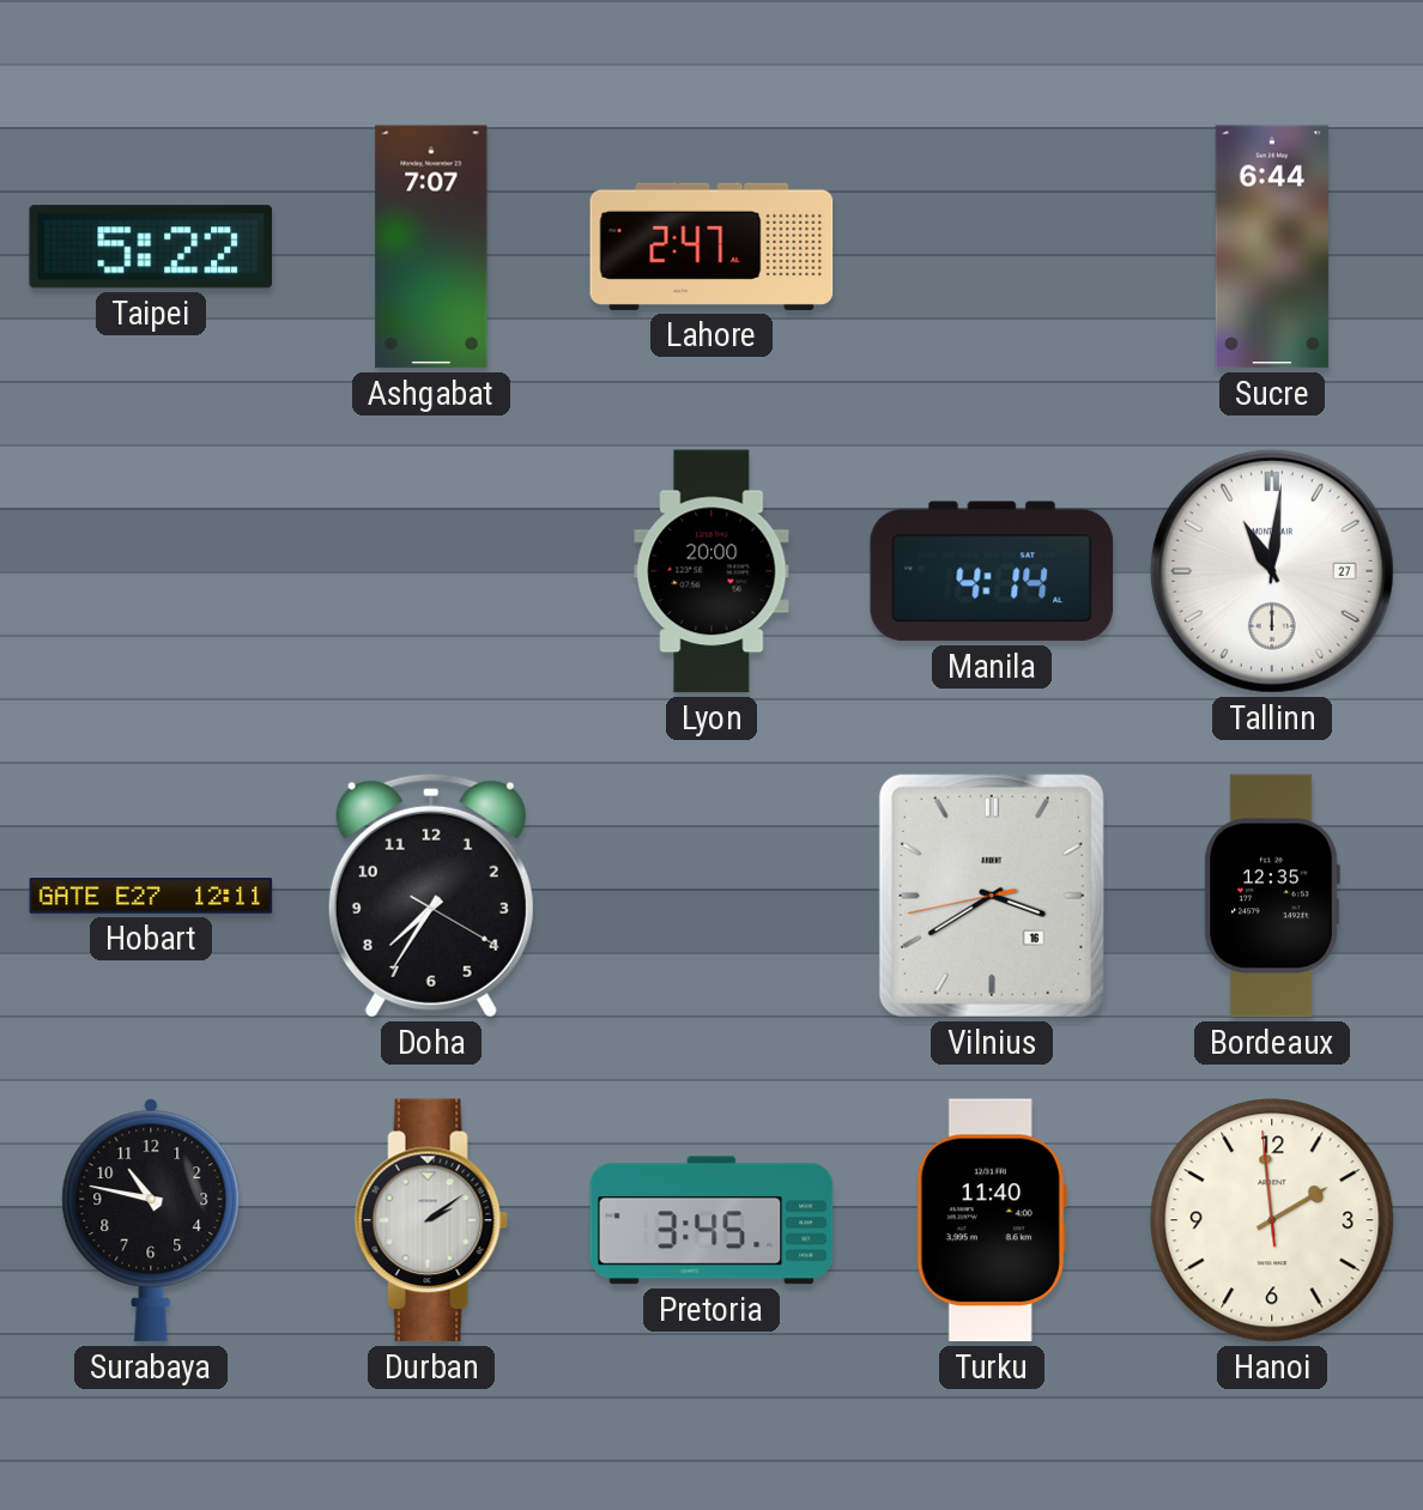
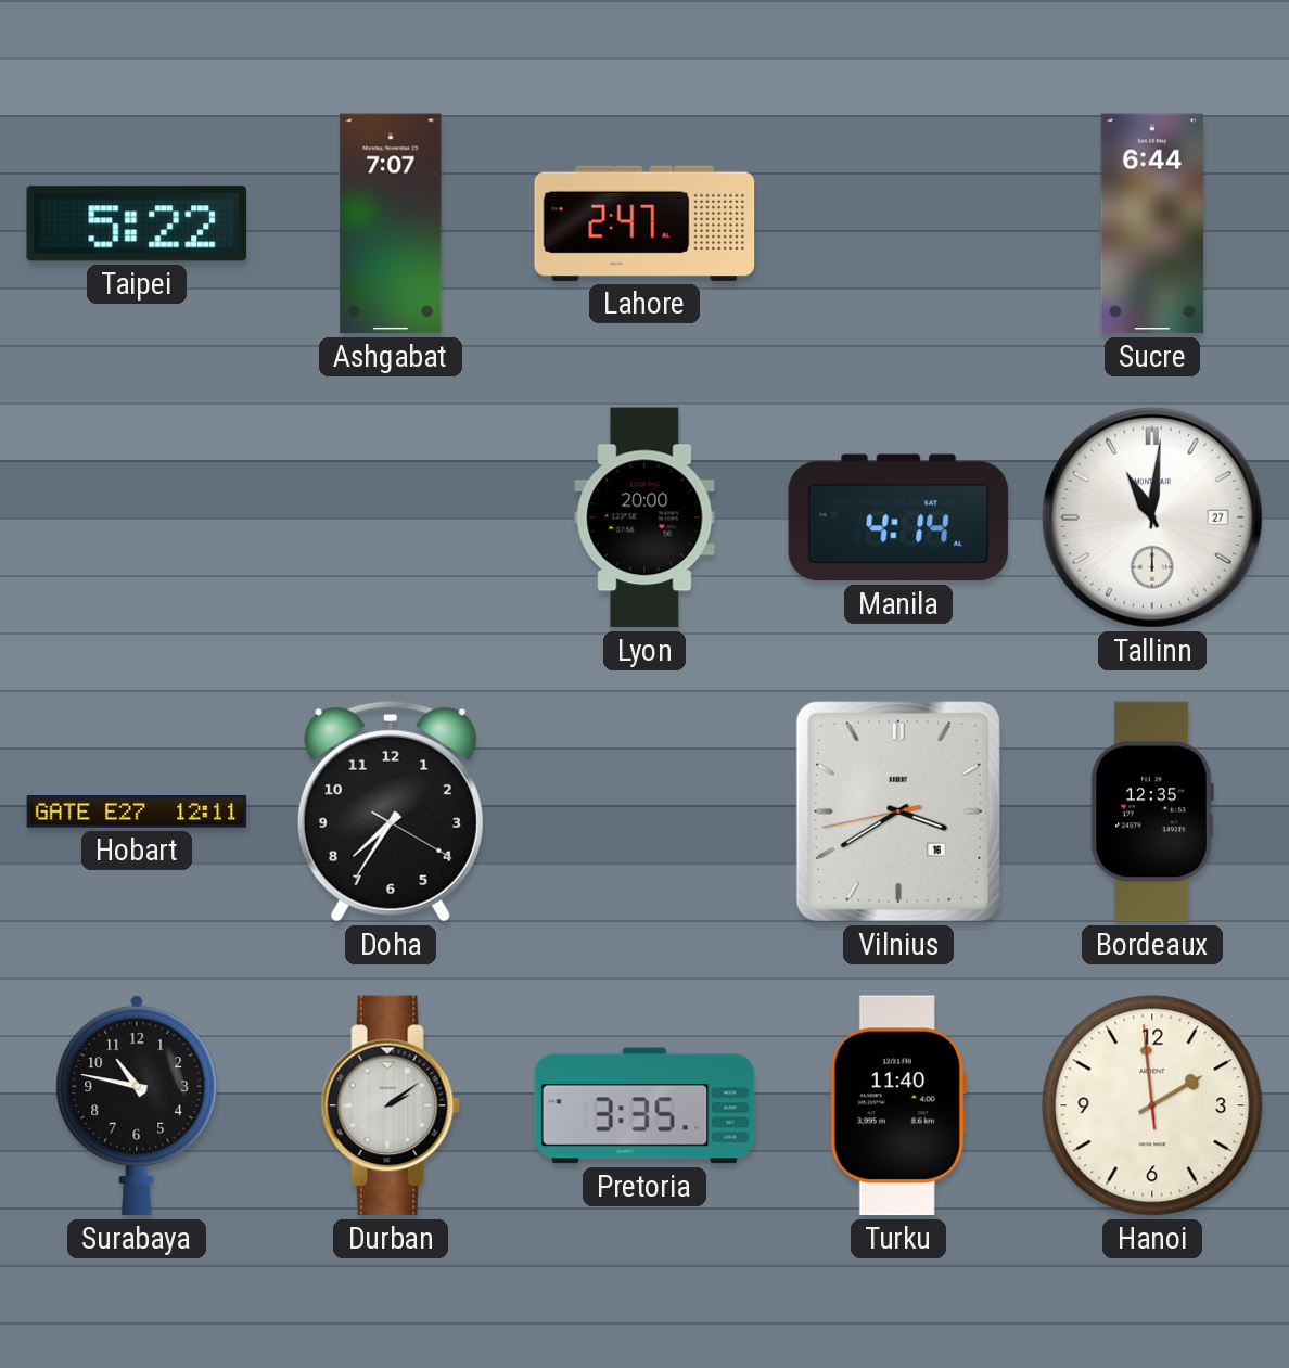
Pretoria: 3:45 -> 3:35
